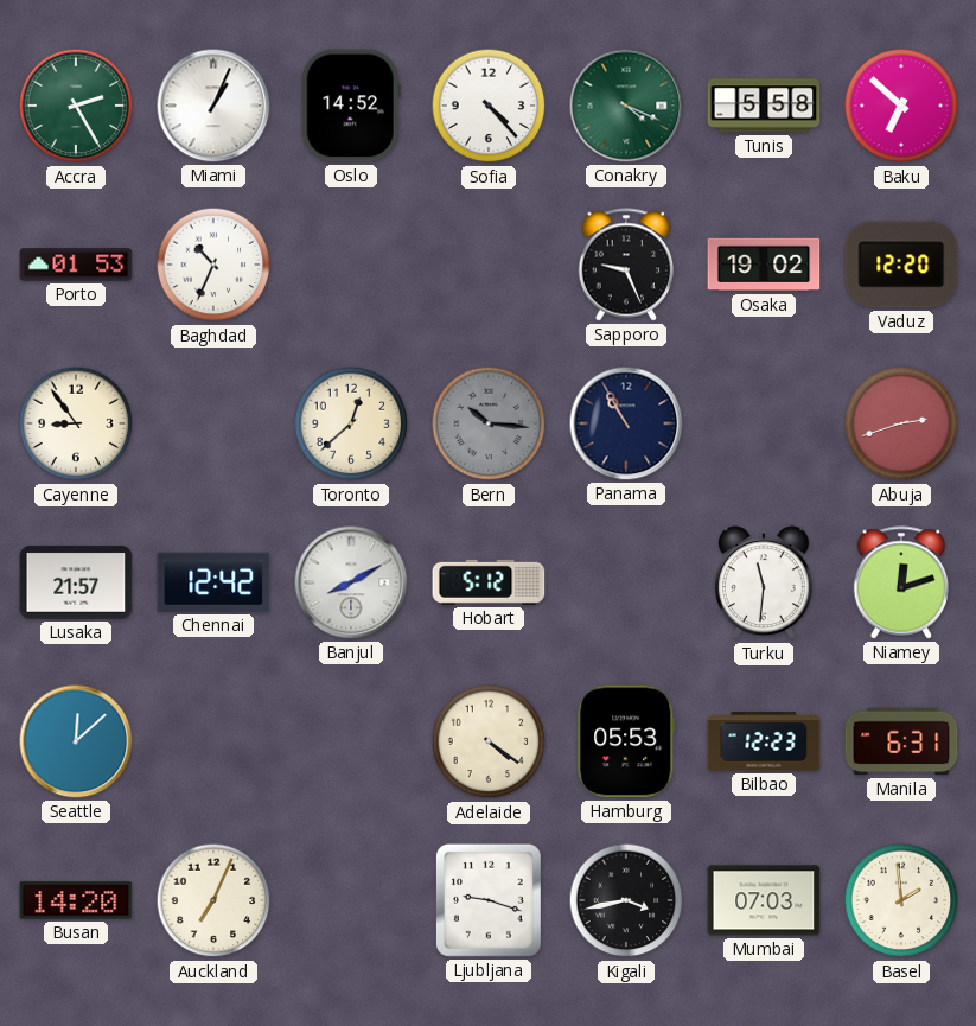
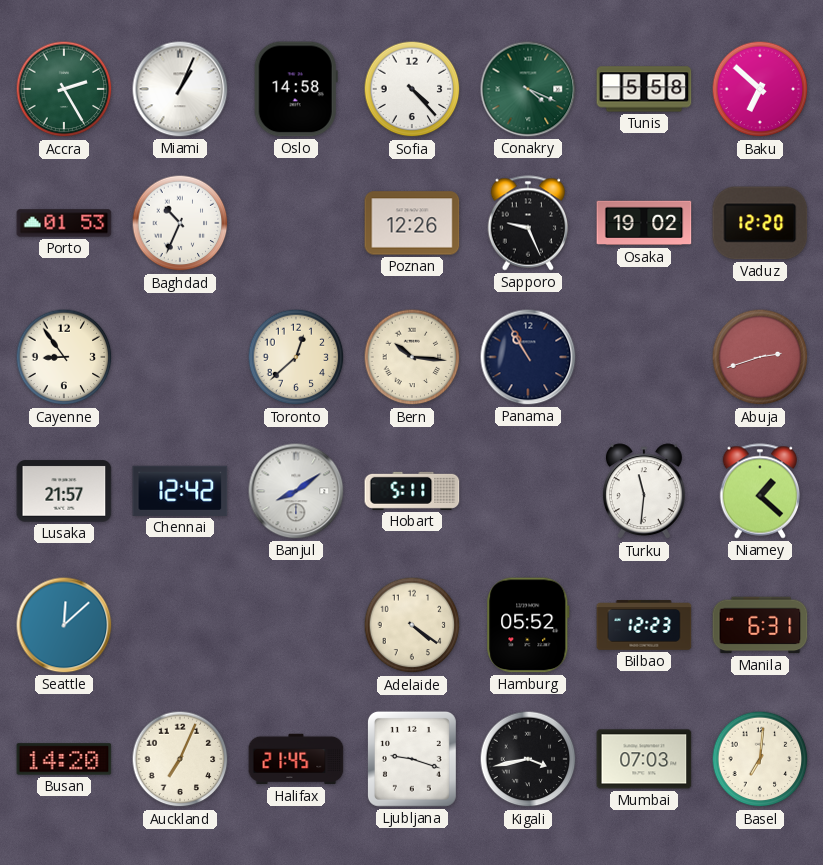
Oslo: 14:52 -> 14:58
Poznan: none -> 12:26
Bern dial: grey -> cream
Banjul: 8:10 -> 8:09
Hobart: 5:12 -> 5:11
Niamey: 12:12 -> 1:22
Hamburg: 05:53 -> 05:52
Halifax: none -> 21:45
Basel: 1:59 -> 7:01
